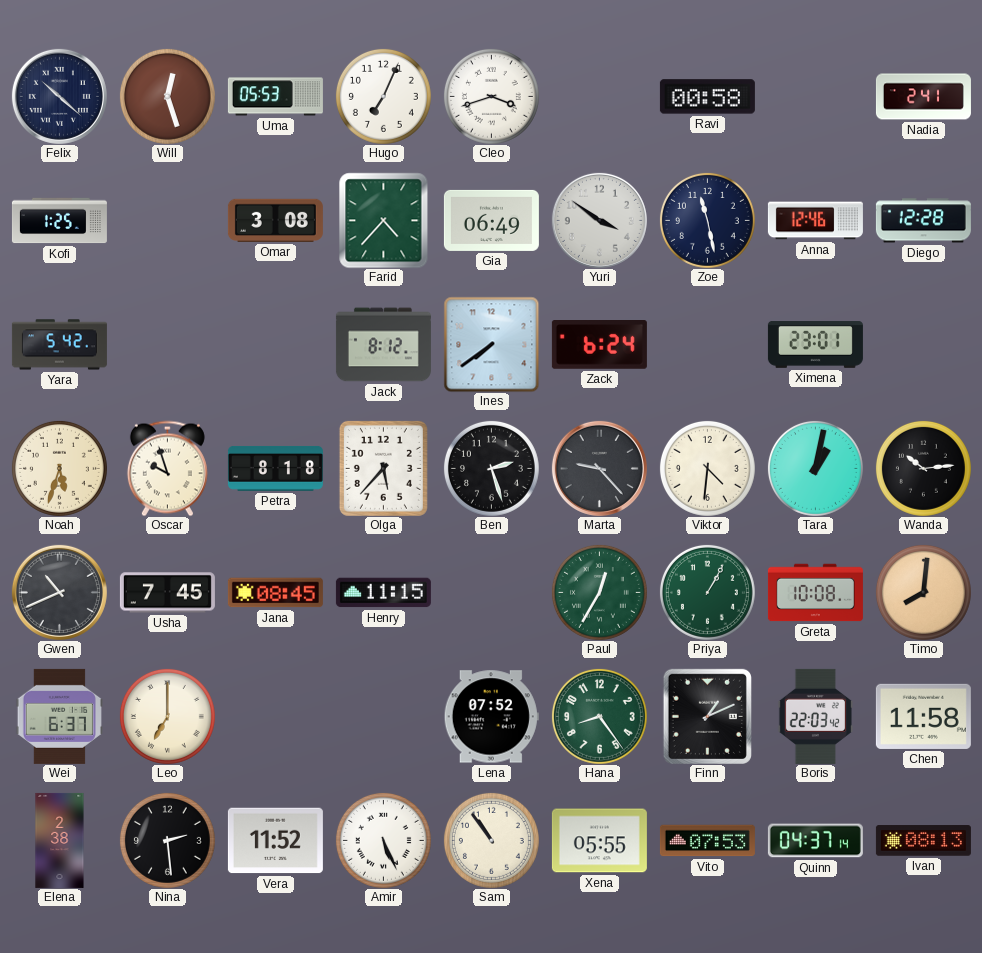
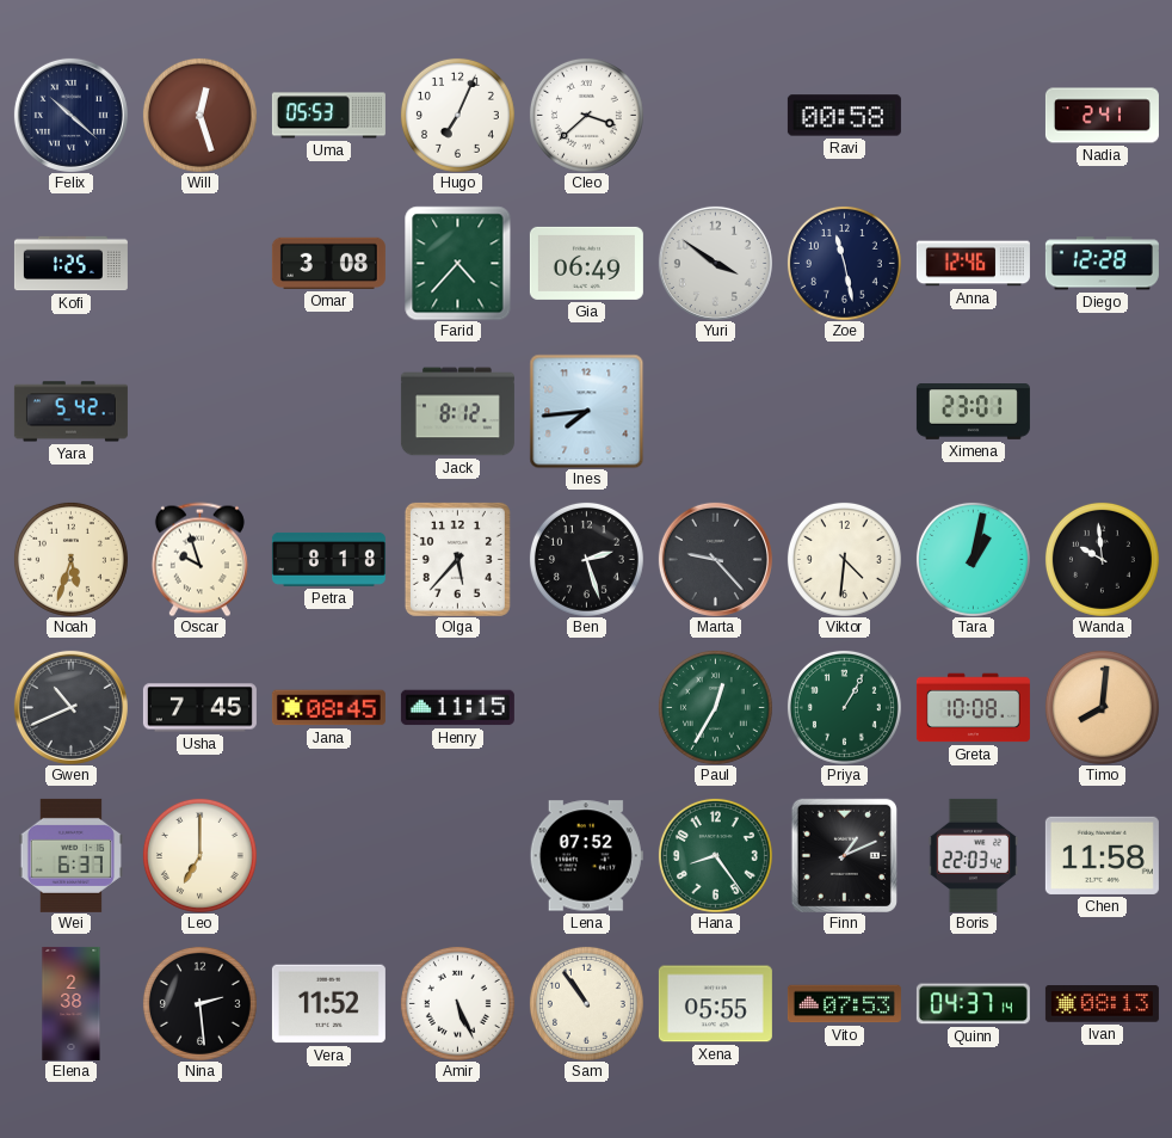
Cleo: 3:42 -> 3:38
Ines: 7:39 -> 7:44
Zack: 6:24 -> none
Wanda: 10:14 -> 9:59
